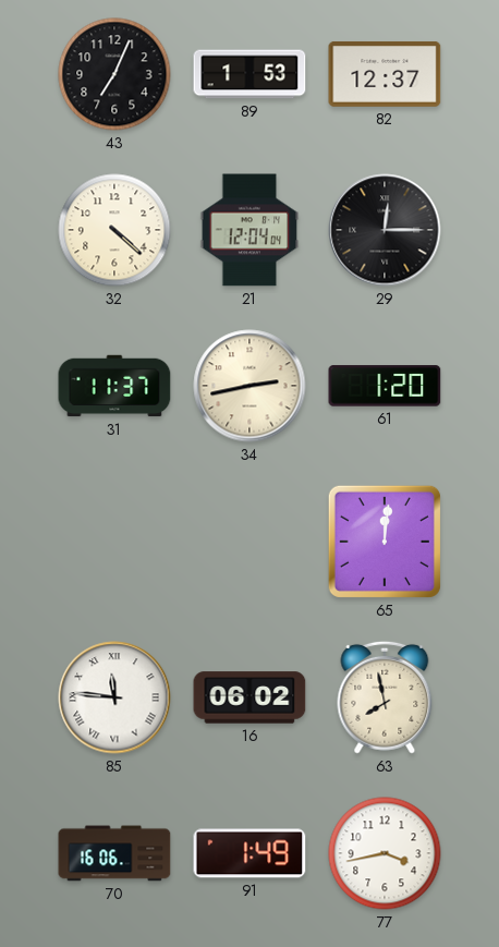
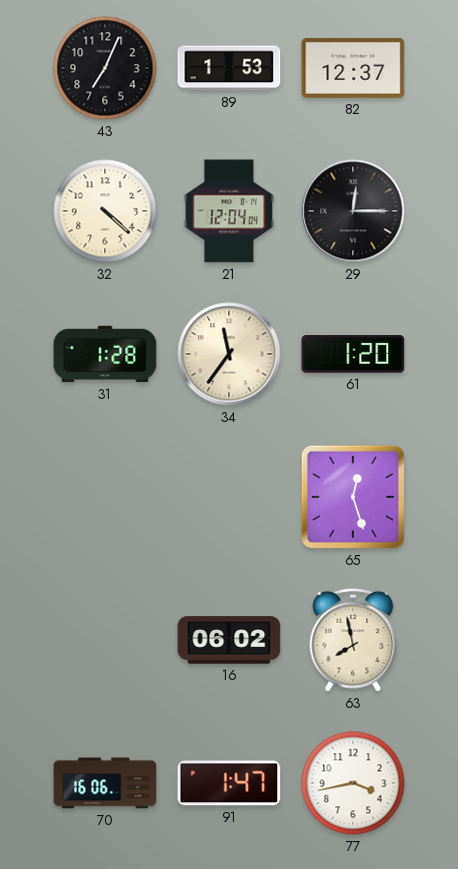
31: 11:37 -> 1:28
34: 2:43 -> 11:36
65: 12:01 -> 12:27
85: 11:46 -> none
91: 1:49 -> 1:47
